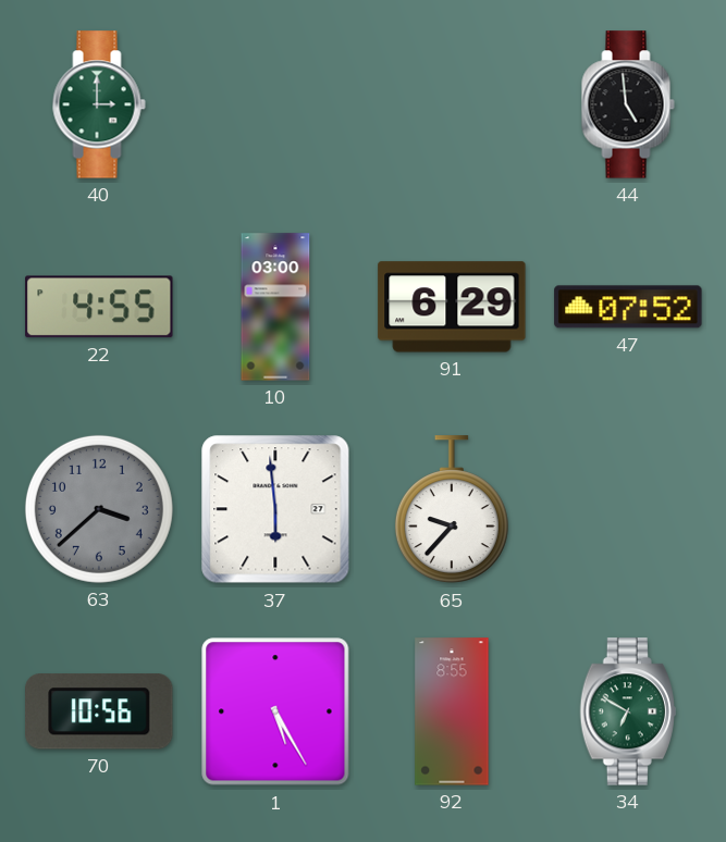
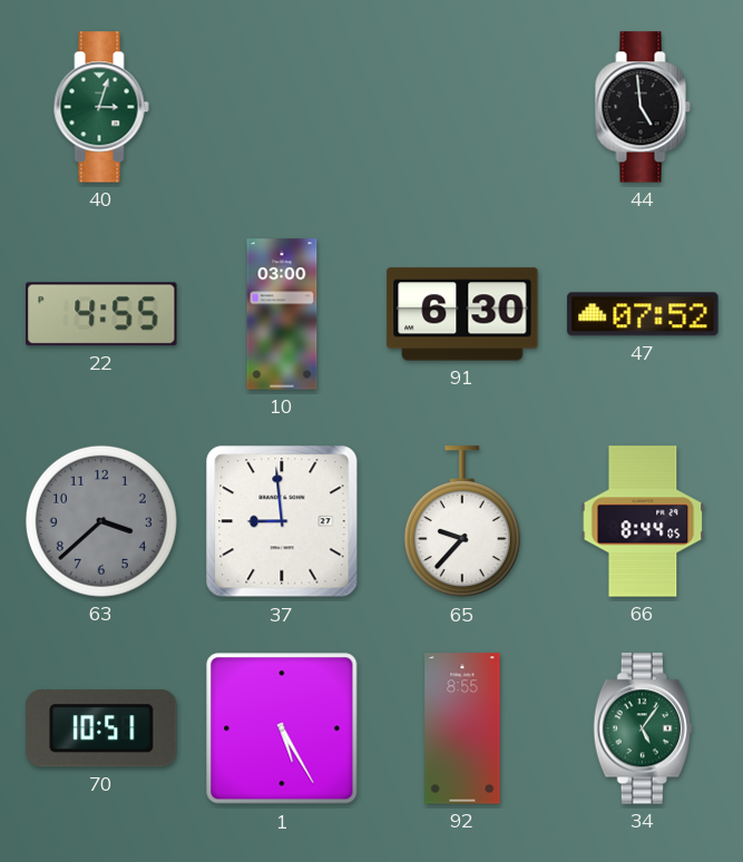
40: 3:00 -> 3:03
91: 6:29 -> 6:30
37: 5:59 -> 8:59
66: none -> 8:44
70: 10:56 -> 10:51
34: 6:50 -> 5:06
